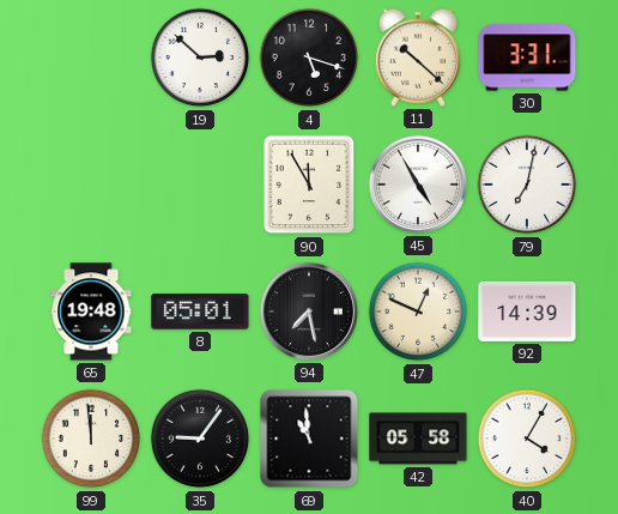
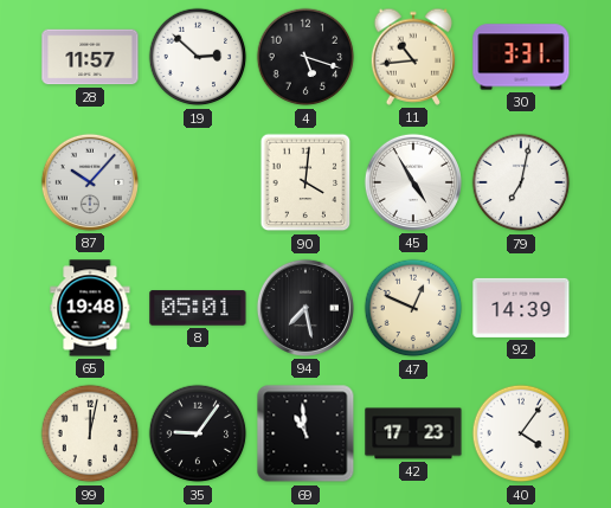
28: none -> 11:57
11: 10:22 -> 10:44
87: none -> 10:07
90: 11:55 -> 4:01
99: 11:59 -> 12:02
42: 05:58 -> 17:23
40: 4:05 -> 4:06
